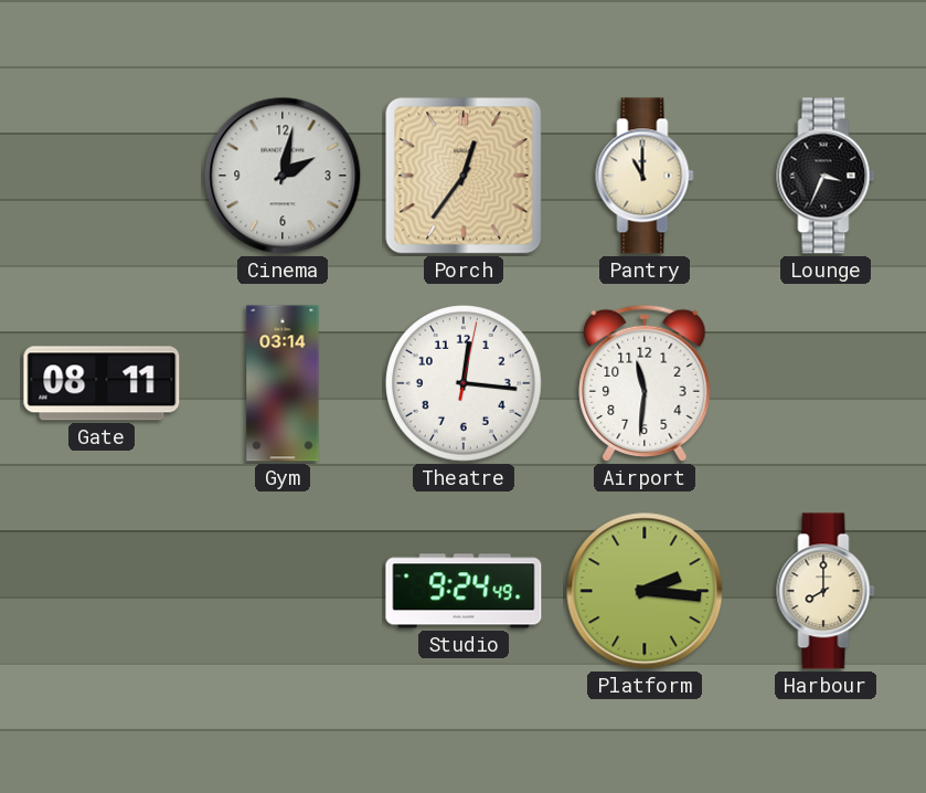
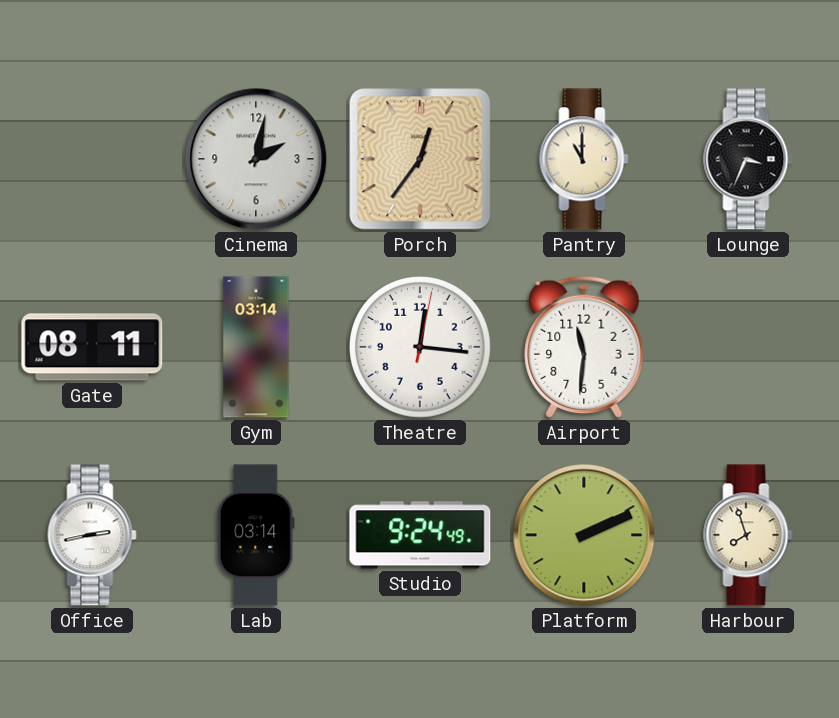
Office: none -> 2:43
Lab: none -> 03:14
Platform: 2:16 -> 2:11
Harbour: 8:00 -> 7:57
